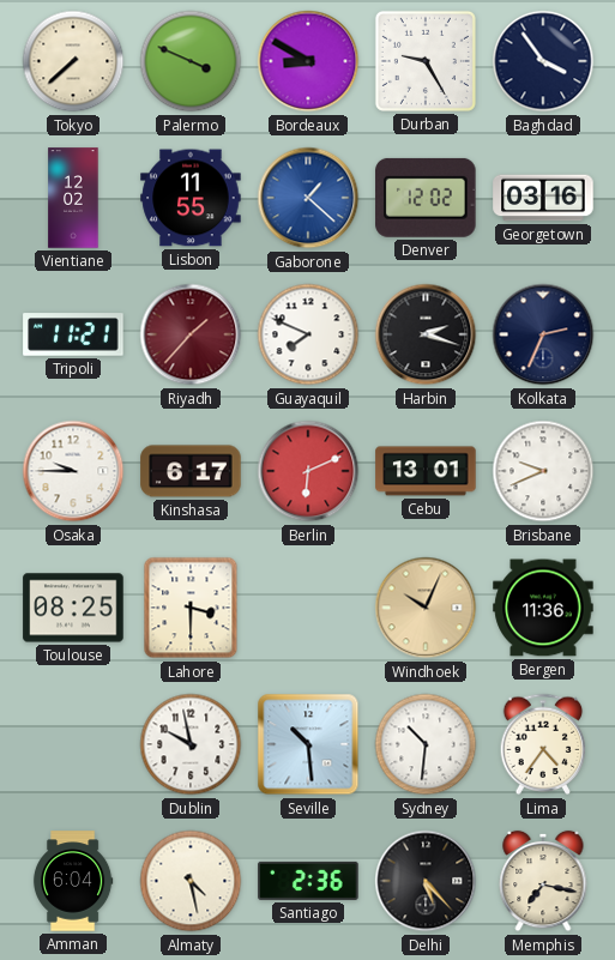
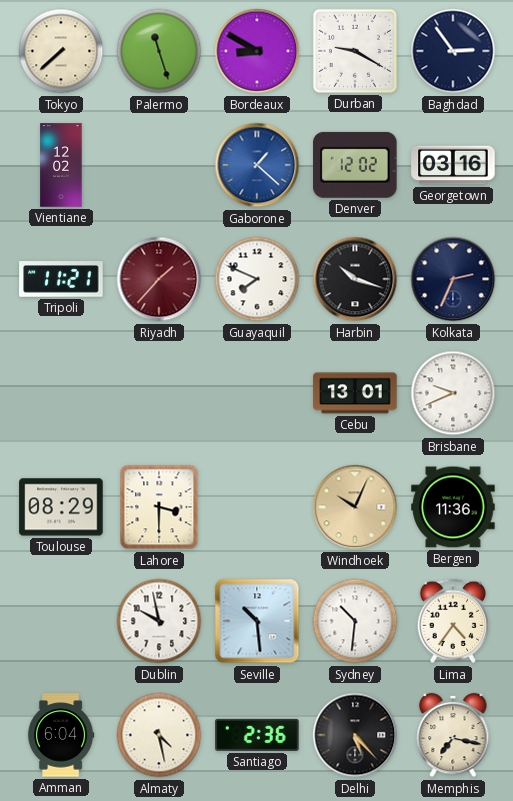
Palermo: 3:49 -> 11:27
Durban: 9:25 -> 9:20
Baghdad: 3:54 -> 2:54
Lisbon: 11:55 -> none
Harbin: 2:18 -> 10:18
Osaka: 9:45 -> none
Kinshasa: 6:17 -> none
Berlin: 6:11 -> none
Toulouse: 08:25 -> 08:29
